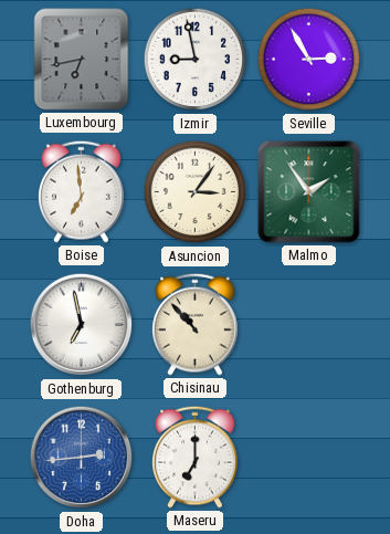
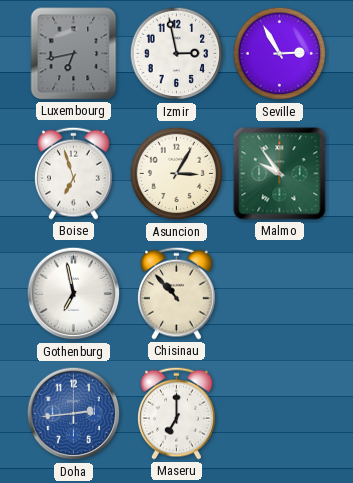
Izmir: 8:58 -> 2:58
Boise: 6:59 -> 6:57
Asuncion: 3:06 -> 3:05
Malmo: 1:54 -> 9:54
